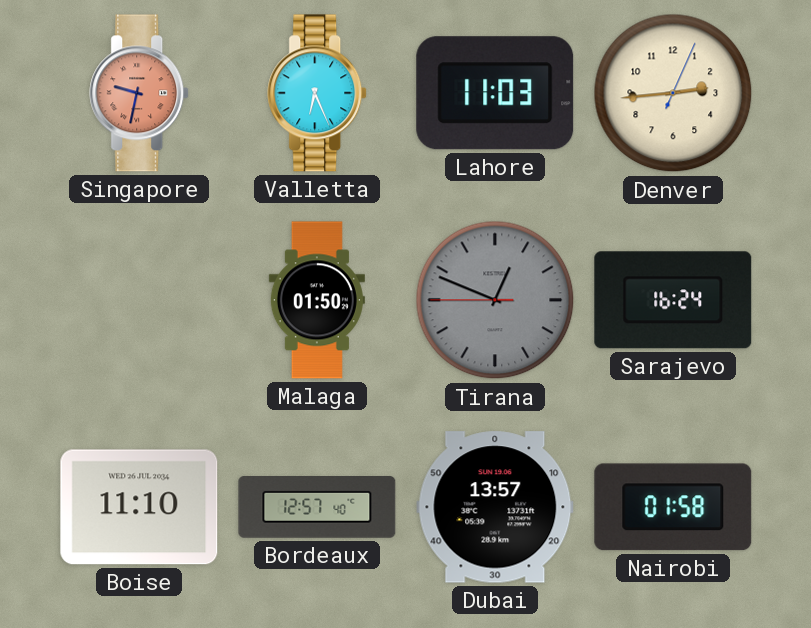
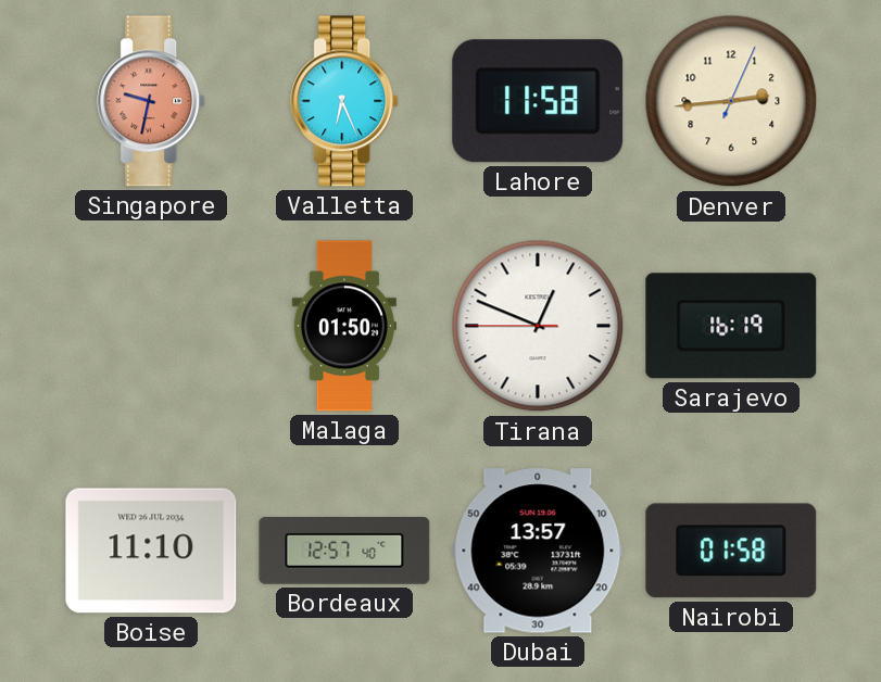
Lahore: 11:03 -> 11:58
Tirana dial: grey -> white
Sarajevo: 16:24 -> 16:19
